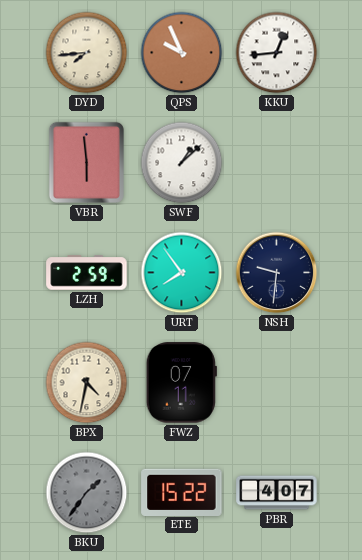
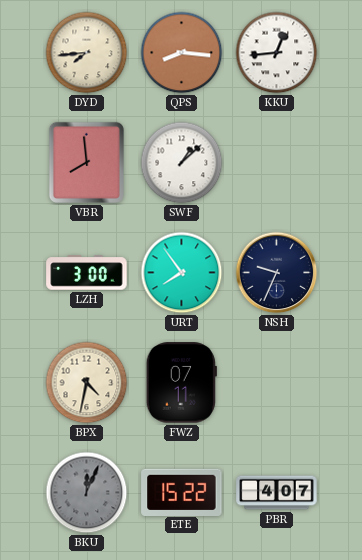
QPS: 9:56 -> 8:16
VBR: 5:59 -> 7:59
LZH: 2:59 -> 3:00
NSH: 9:31 -> 9:34
BKU: 1:36 -> 12:04
